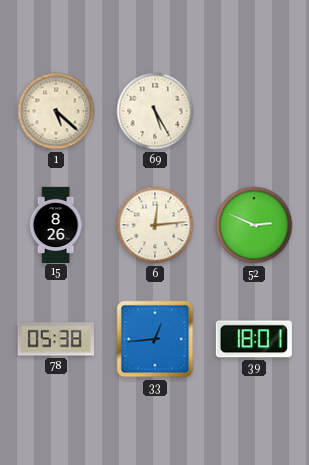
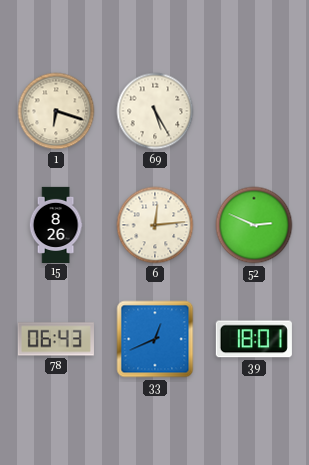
1: 5:22 -> 6:18
78: 05:38 -> 06:43
33: 12:44 -> 12:41
